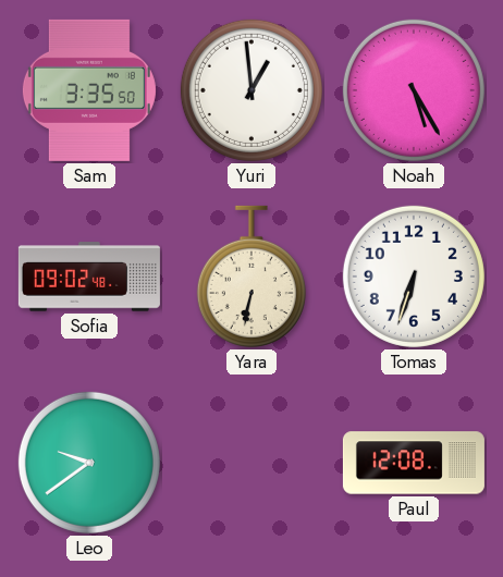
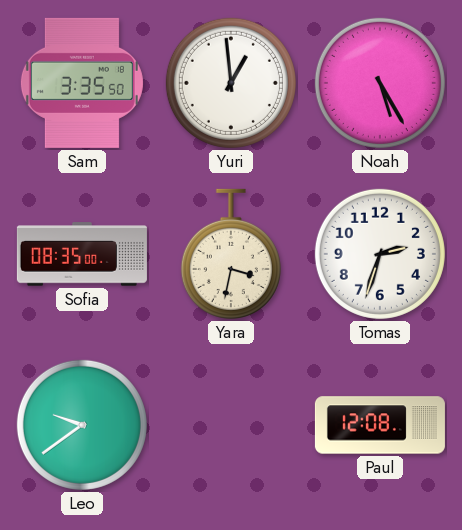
Sofia: 09:02 -> 08:35
Yara: 6:32 -> 3:32
Tomas: 6:33 -> 2:33
